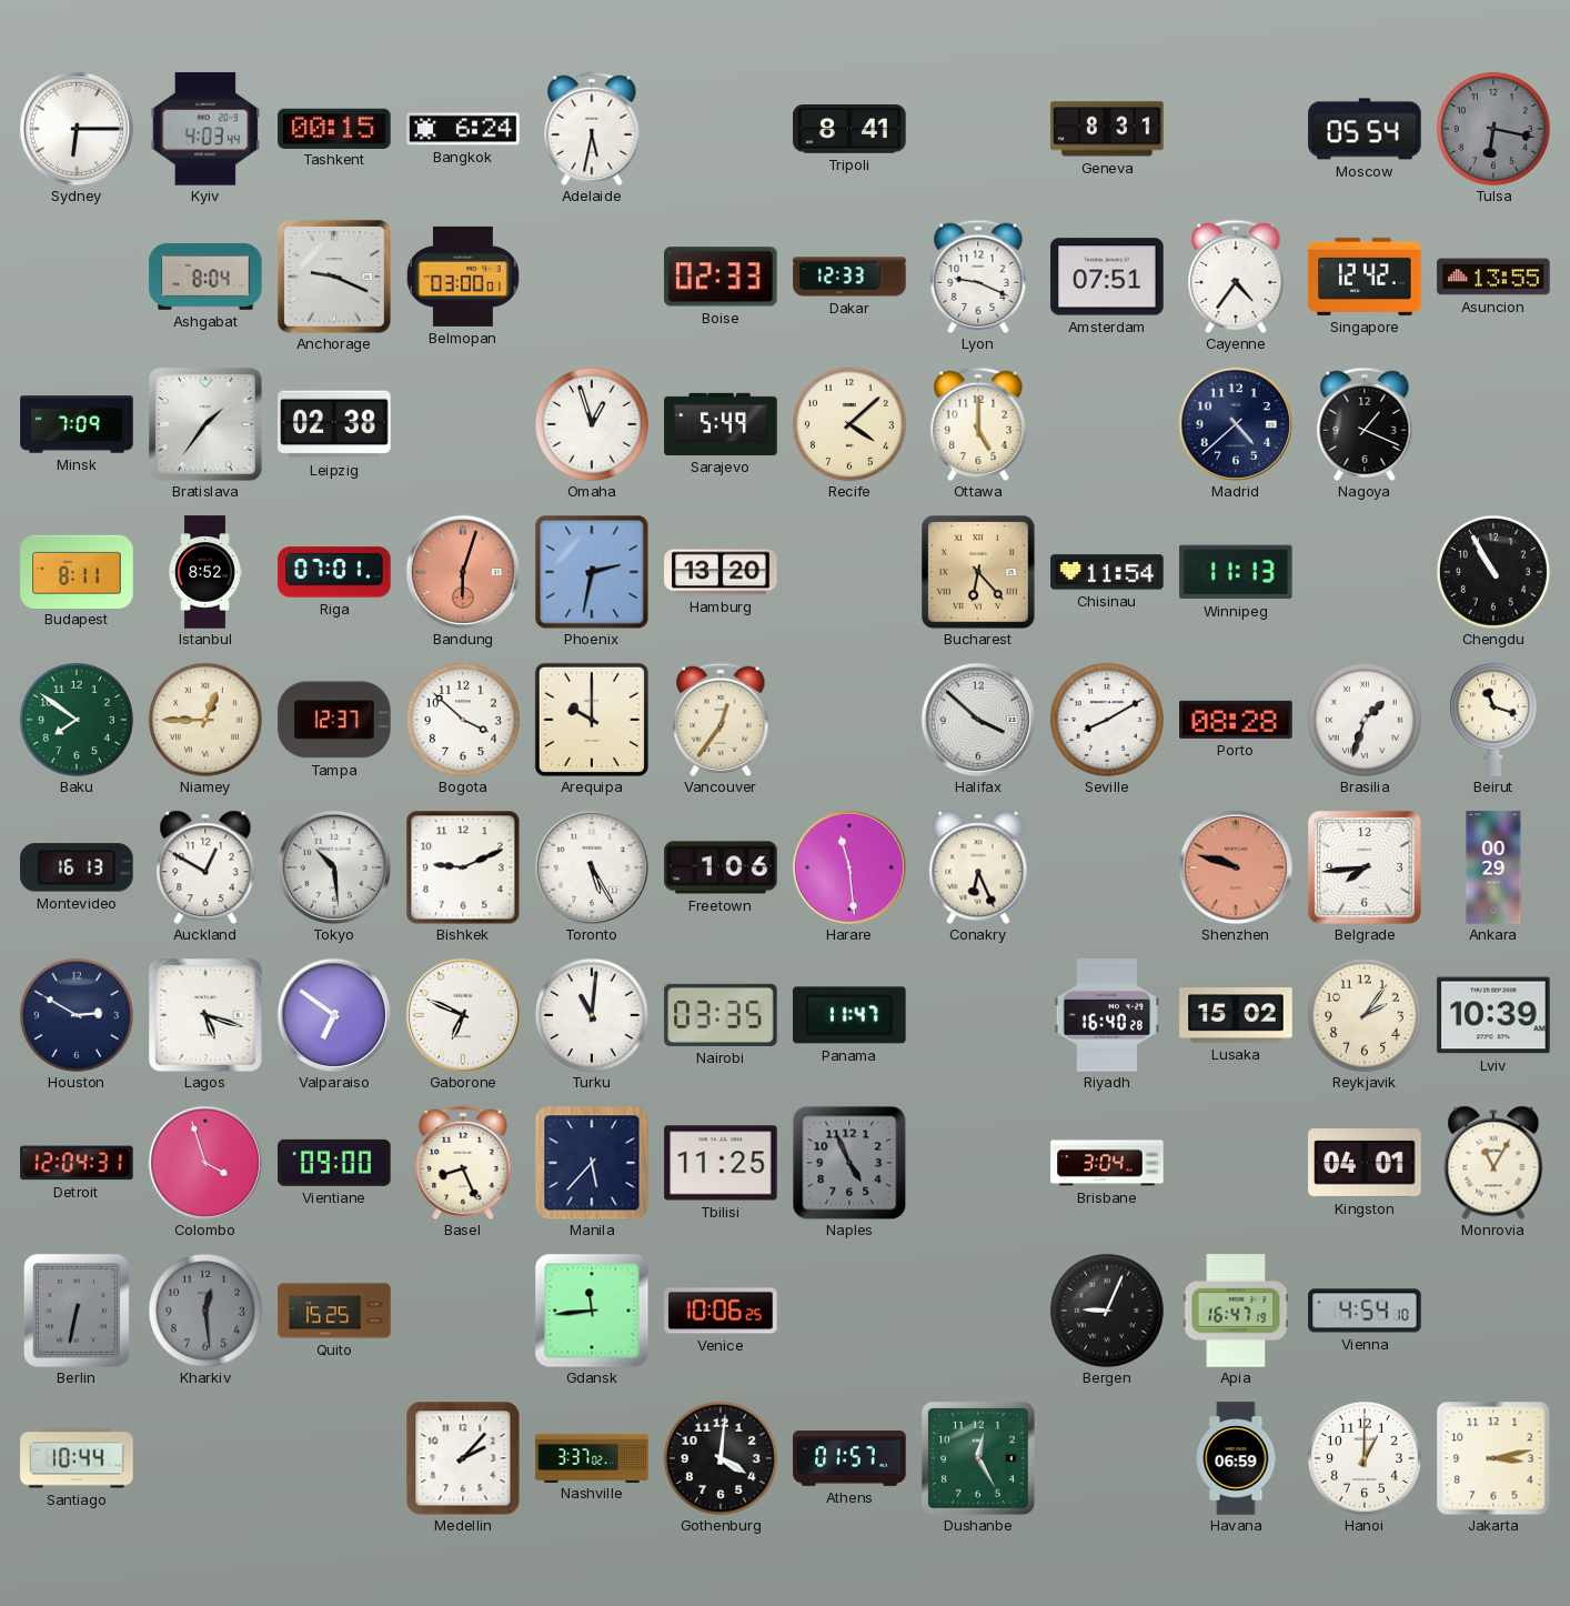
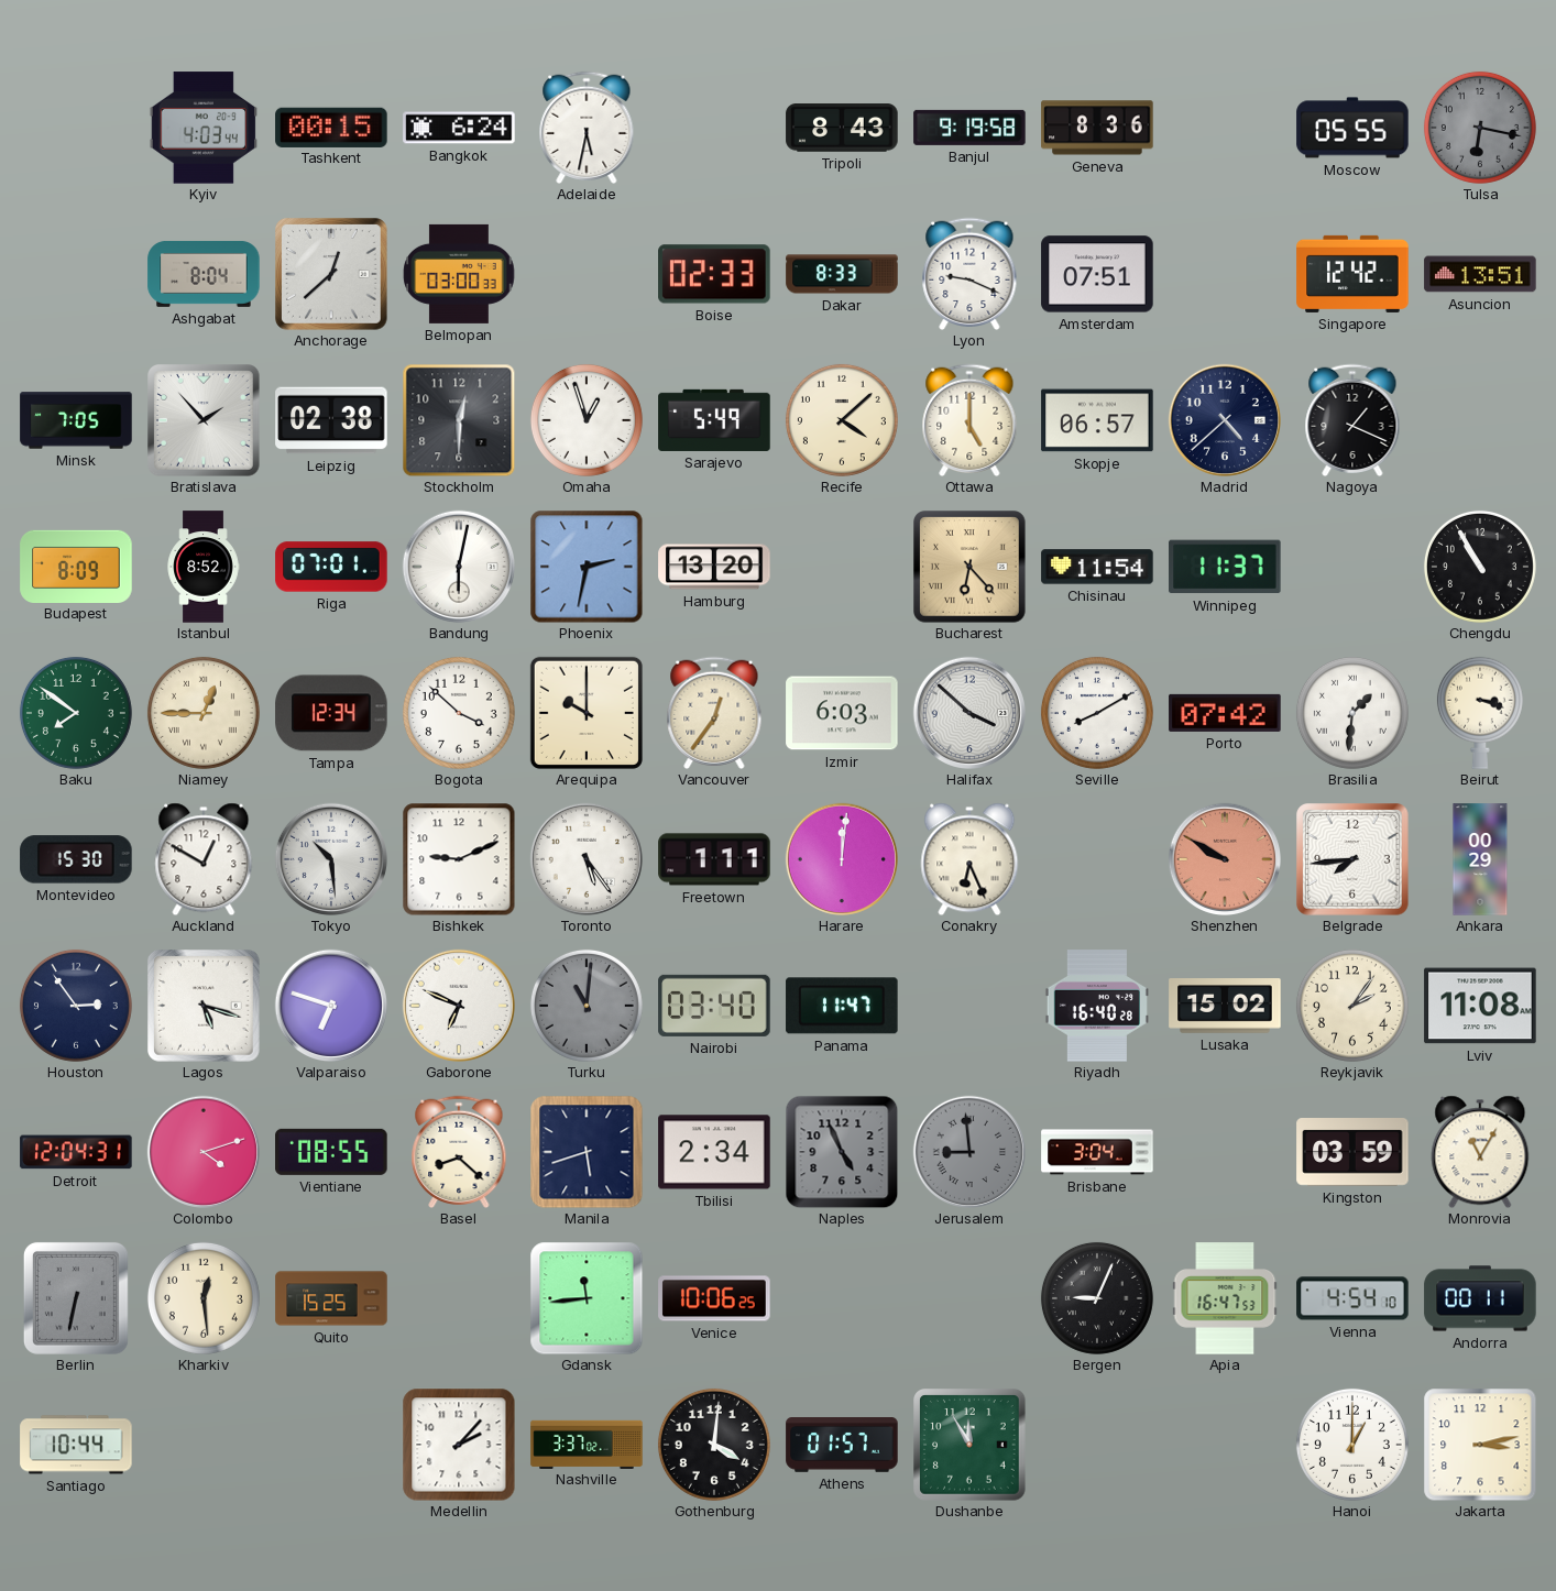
Sydney: 6:15 -> none
Tripoli: 8:41 -> 8:43
Banjul: none -> 9:19
Geneva: 8:31 -> 8:36
Moscow: 05:54 -> 05:55
Anchorage: 9:19 -> 12:38
Belmopan: 03:00:01 -> 03:00:33
Dakar: 12:33 -> 8:33
Cayenne: 4:36 -> none
Asuncion: 13:55 -> 13:51
Minsk: 7:09 -> 7:05
Bratislava: 1:36 -> 1:53
Stockholm: none -> 12:30
Skopje: none -> 06:57
Budapest: 8:11 -> 8:09
Bandung: 6:03 -> 6:02
Bandung dial: salmon -> white
Winnipeg: 11:13 -> 11:37
Tampa: 12:37 -> 12:34
Izmir: none -> 6:03
Porto: 08:28 -> 07:42
Brasilia: 1:33 -> 1:31
Beirut: 11:18 -> 3:18
Montevideo: 16:13 -> 15:30
Toronto: 5:25 -> 5:24
Freetown: 1:06 -> 1:11
Harare: 11:29 -> 12:01
Shenzhen: 9:48 -> 9:50
Houston: 2:50 -> 2:54
Valparaiso: 6:51 -> 6:48
Turku dial: white -> grey
Nairobi: 03:35 -> 03:40
Lviv: 10:39 -> 11:08
Colombo: 3:57 -> 4:12
Vientiane: 09:00 -> 08:55
Basel: 8:26 -> 8:22
Manila: 5:37 -> 5:42
Tbilisi: 11:25 -> 2:34
Jerusalem: none -> 8:59
Kingston: 04:01 -> 03:59
Kharkiv dial: grey -> cream
Apia: 16:47:19 -> 16:47:53
Andorra: none -> 00:11
Dushanbe: 12:25 -> 11:55
Havana: 06:59 -> none
